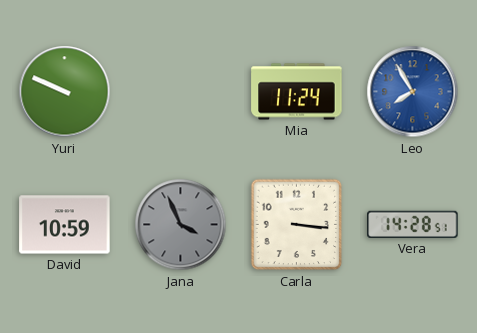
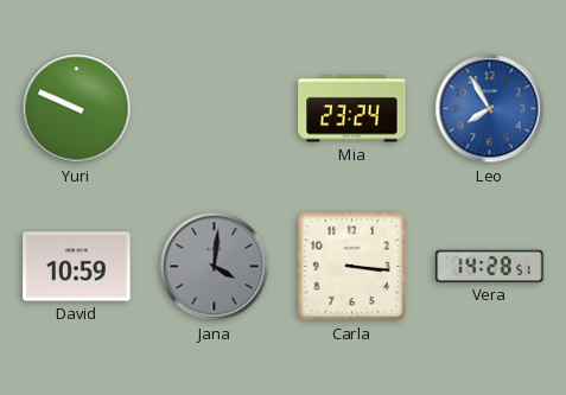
Mia: 11:24 -> 23:24
Jana: 3:56 -> 4:01
